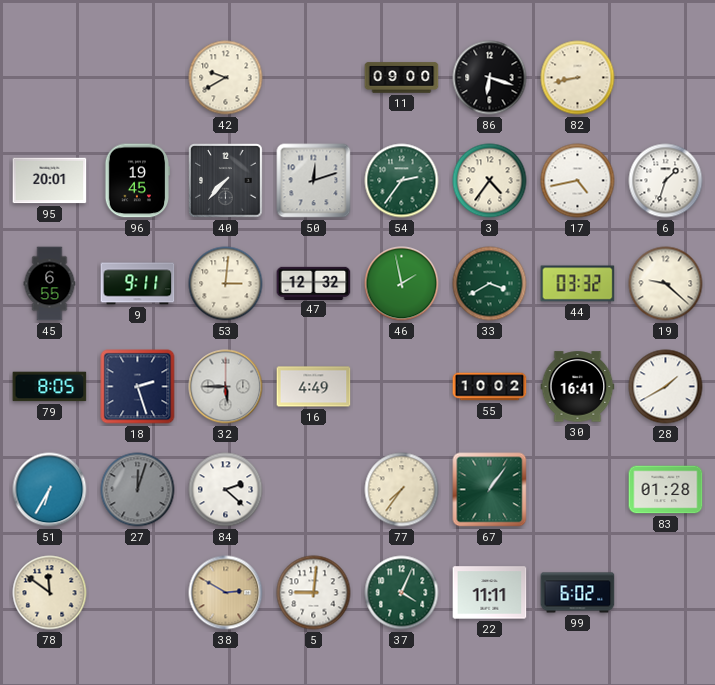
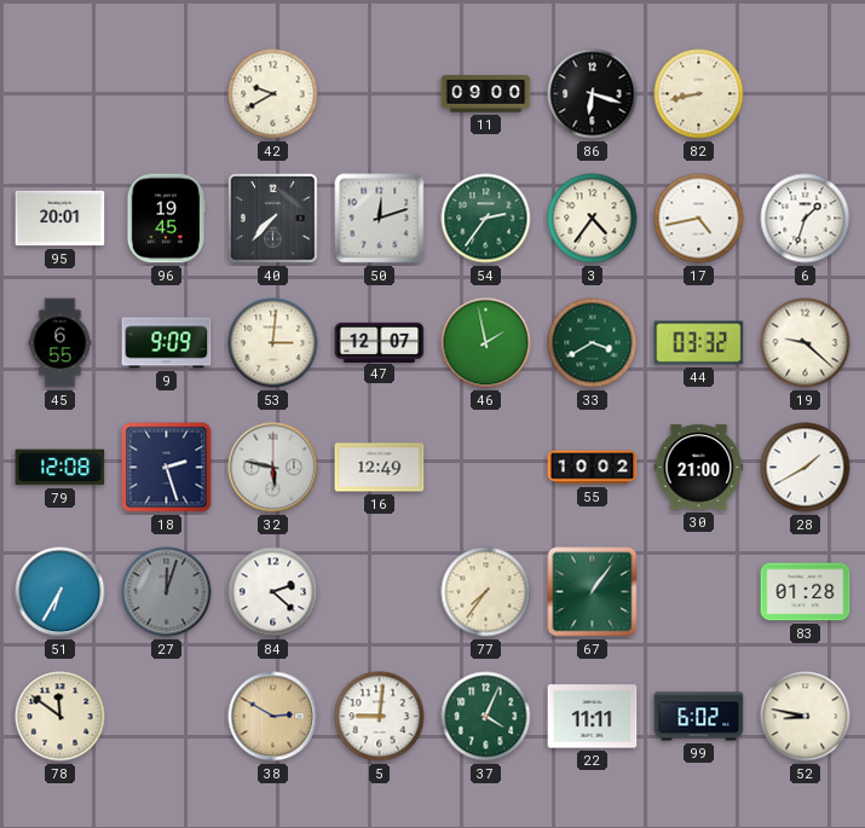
9: 9:11 -> 9:09
47: 12:32 -> 12:07
79: 8:05 -> 12:08
32: 5:45 -> 5:47
16: 4:49 -> 12:49
30: 16:41 -> 21:00
52: none -> 8:47
